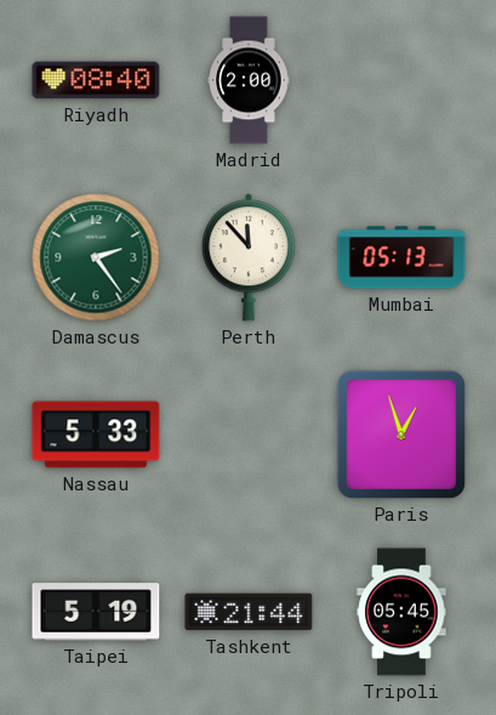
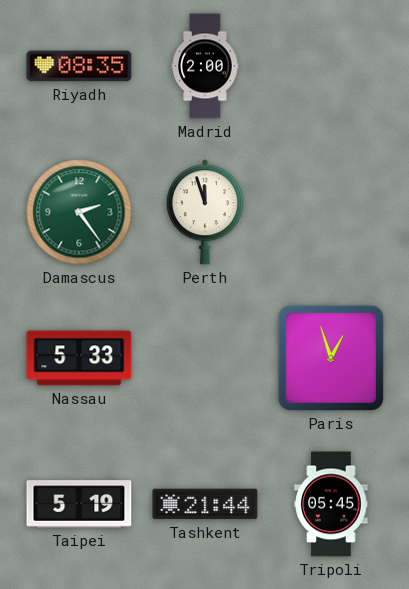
Riyadh: 08:40 -> 08:35
Perth: 11:53 -> 11:57
Mumbai: 05:13 -> none
